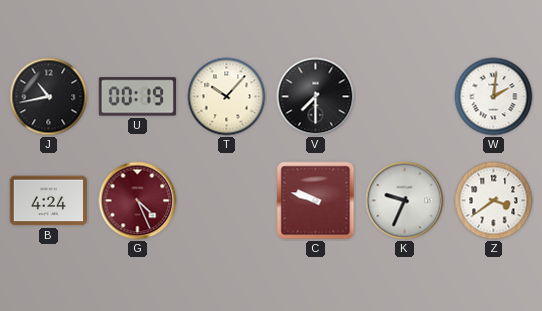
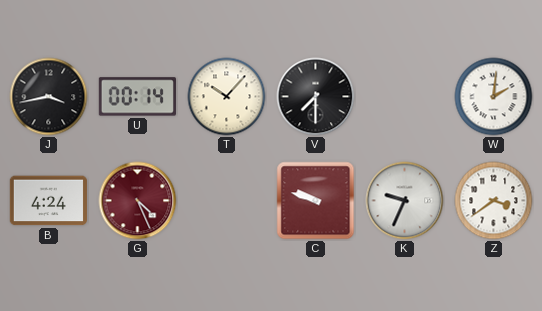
J: 10:43 -> 3:43
U: 00:19 -> 00:14
